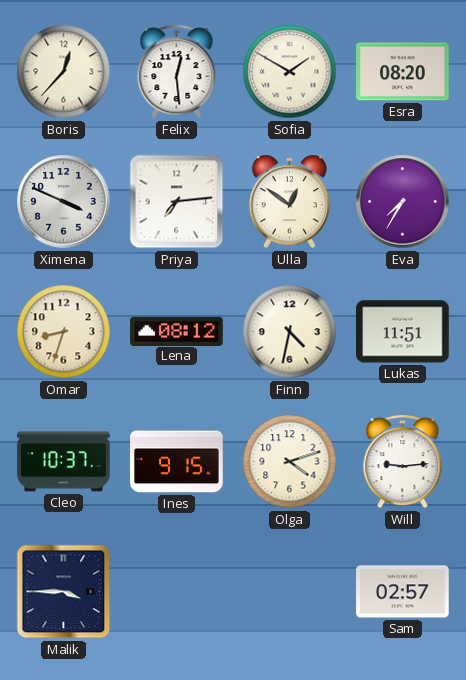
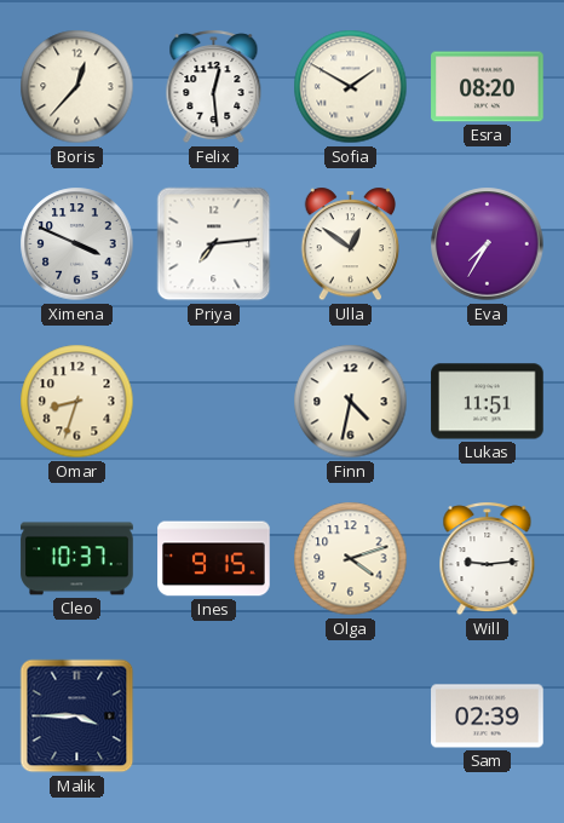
Lena: 08:12 -> none
Sam: 02:57 -> 02:39
